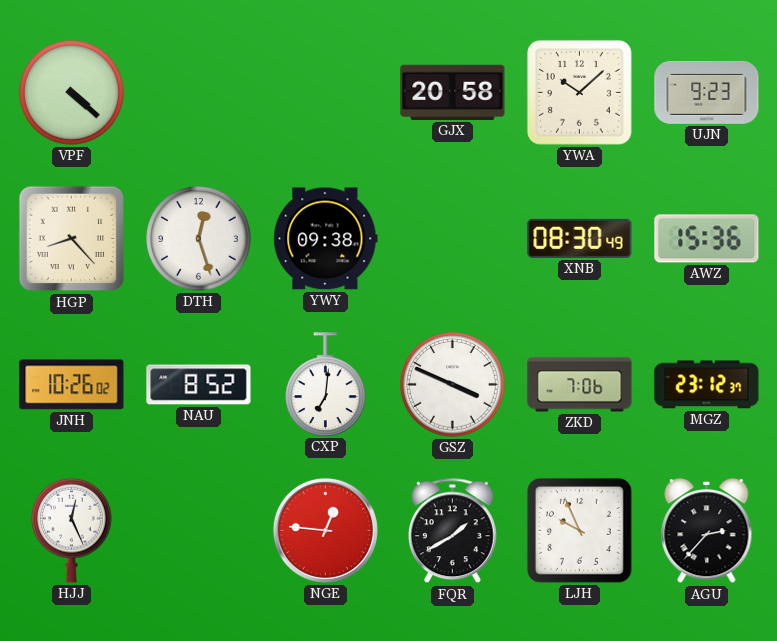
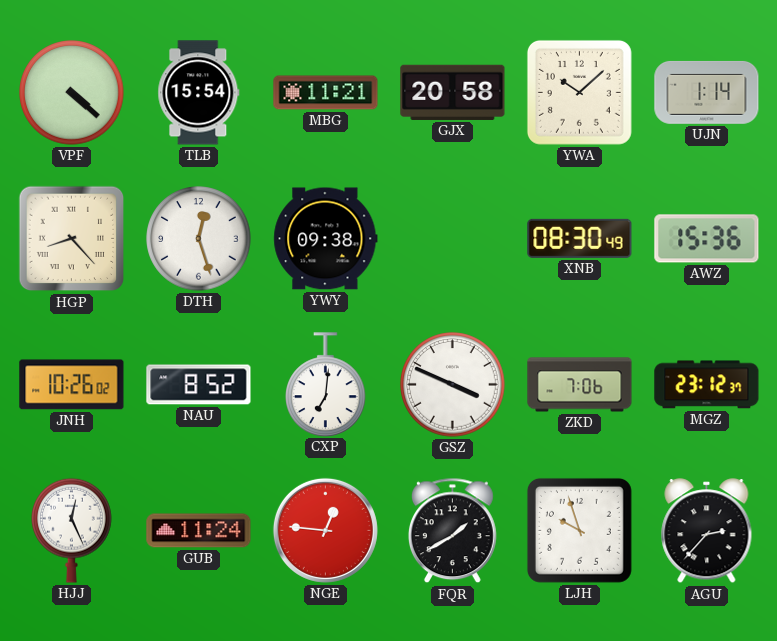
TLB: none -> 15:54
MBG: none -> 11:21
UJN: 9:23 -> 1:14
GUB: none -> 11:24
LJH: 9:56 -> 9:57
